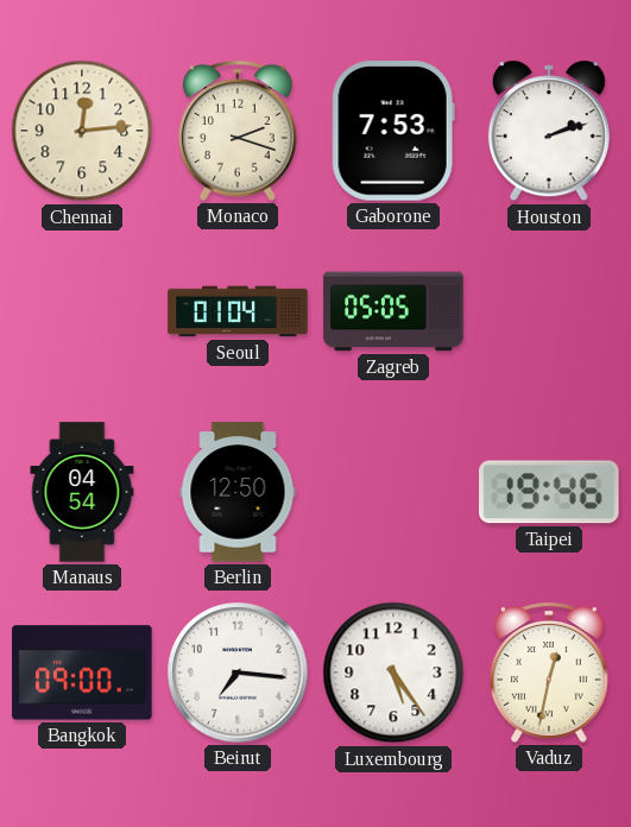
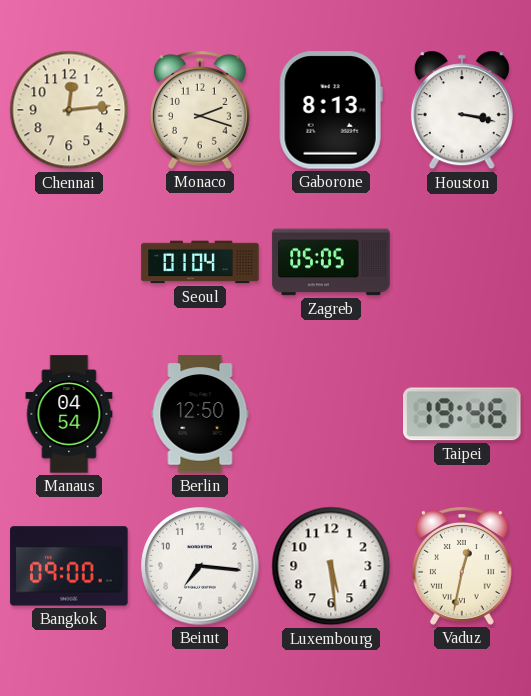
Gaborone: 7:53 -> 8:13
Houston: 2:12 -> 3:17
Luxembourg: 5:24 -> 5:29
